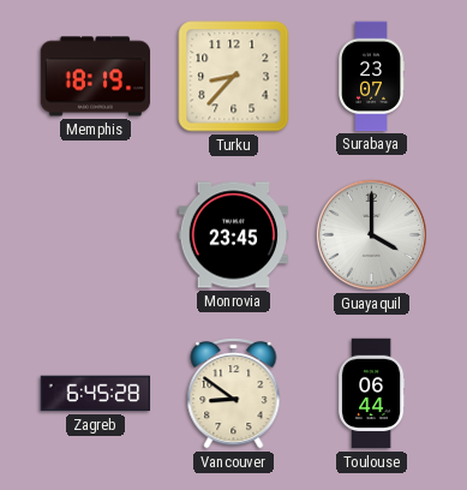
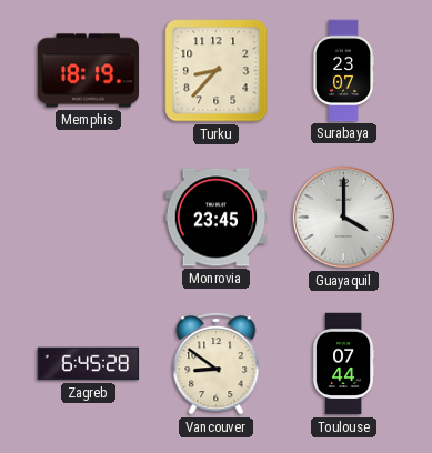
Toulouse: 06:44 -> 07:44
